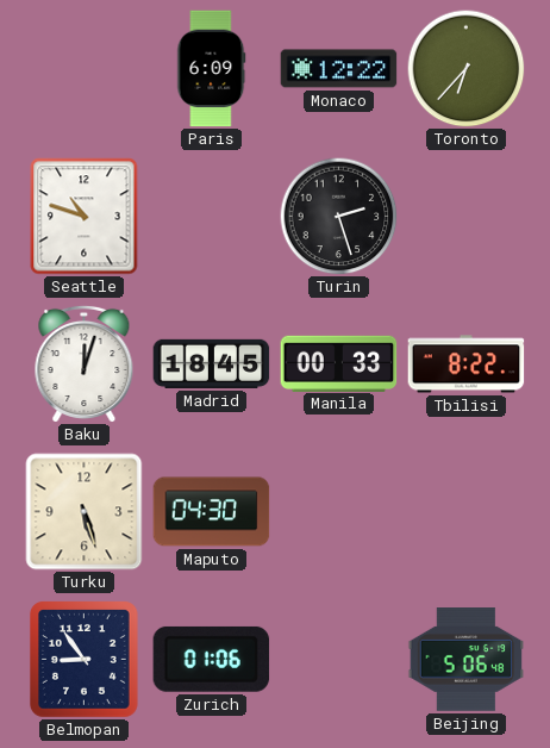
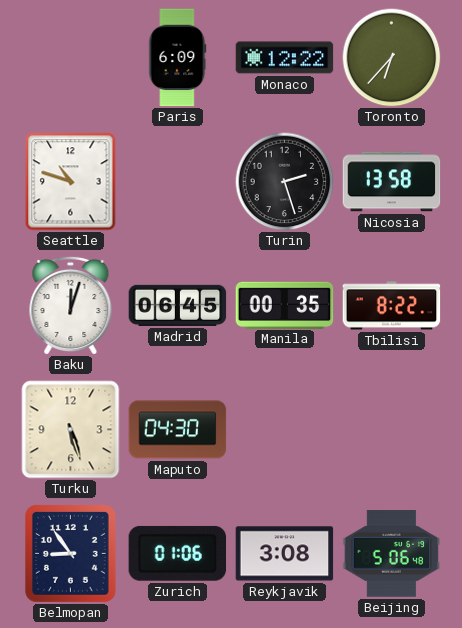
Nicosia: none -> 13:58
Madrid: 18:45 -> 06:45
Manila: 00:33 -> 00:35
Reykjavik: none -> 3:08
